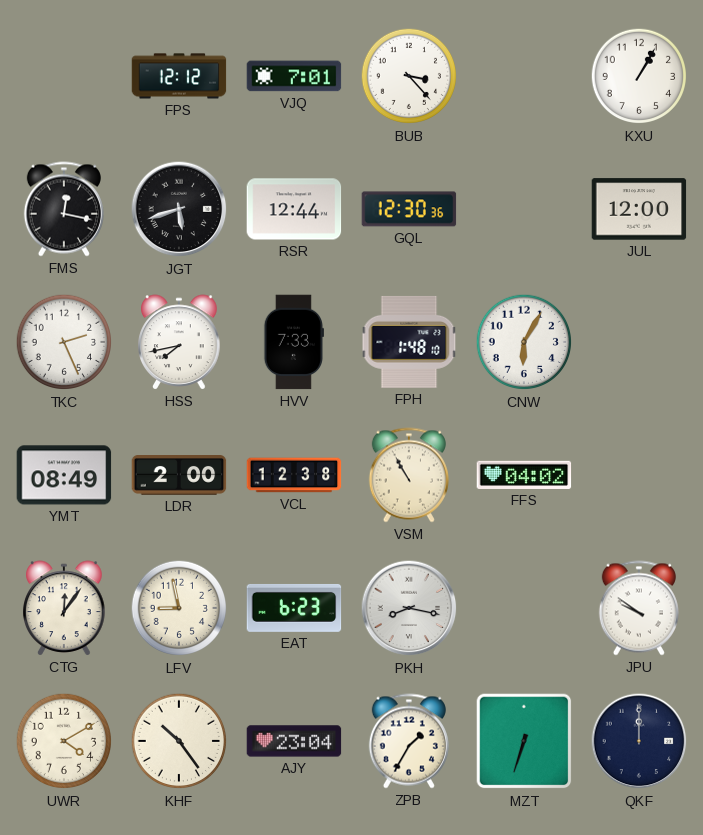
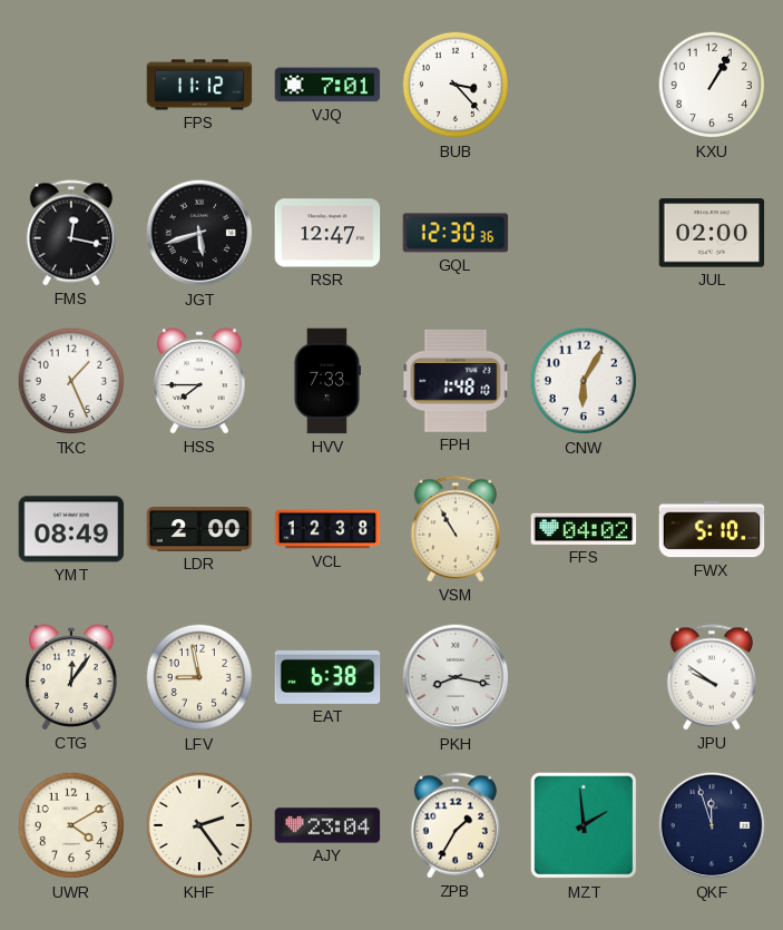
FPS: 12:12 -> 11:12
RSR: 12:44 -> 12:47
JUL: 12:00 -> 02:00
TKC: 2:26 -> 1:26
HSS: 7:43 -> 7:45
FWX: none -> 5:10
EAT: 6:23 -> 6:38
KHF: 10:24 -> 2:24
MZT: 6:33 -> 1:59
QKF: 12:00 -> 11:57
